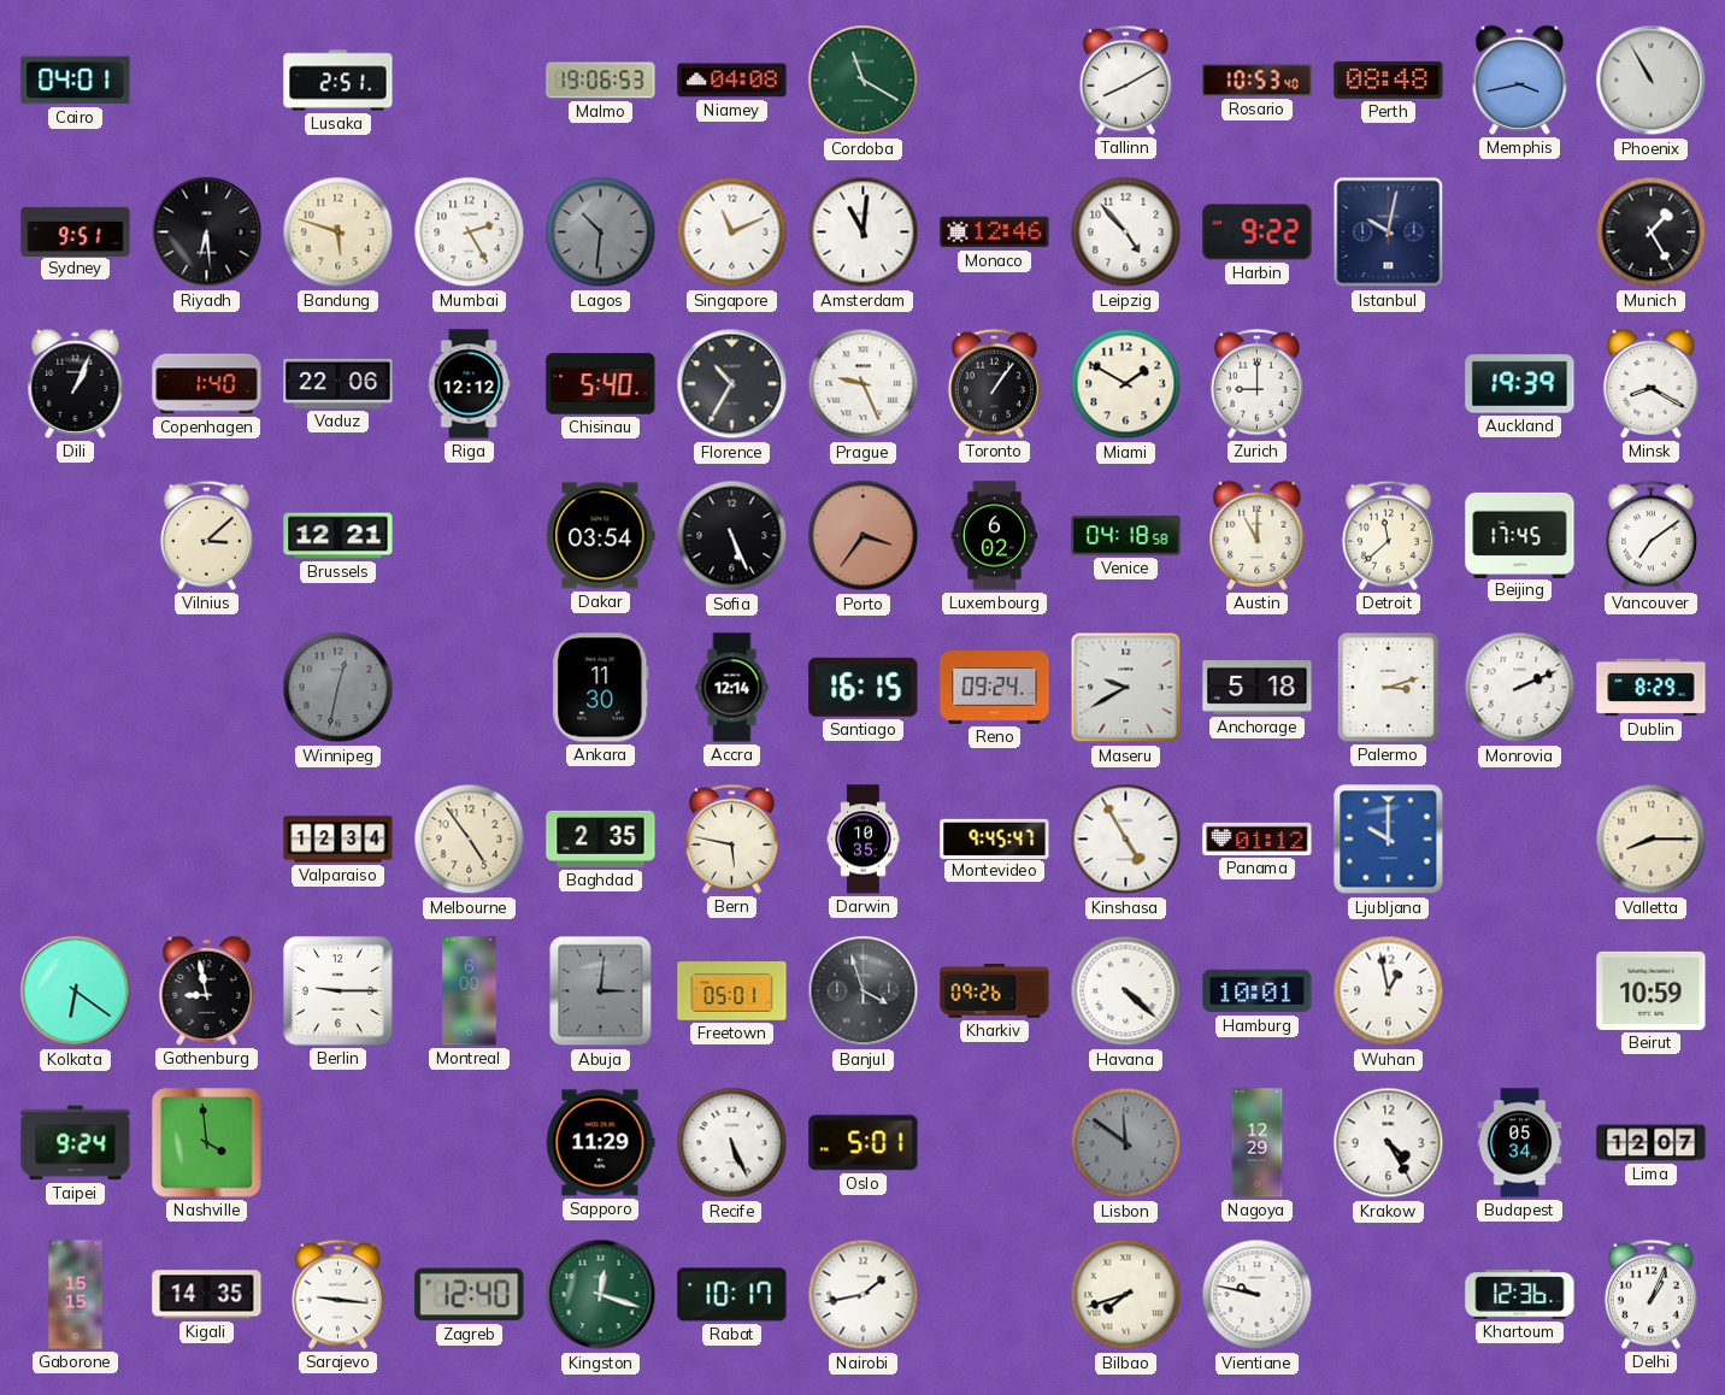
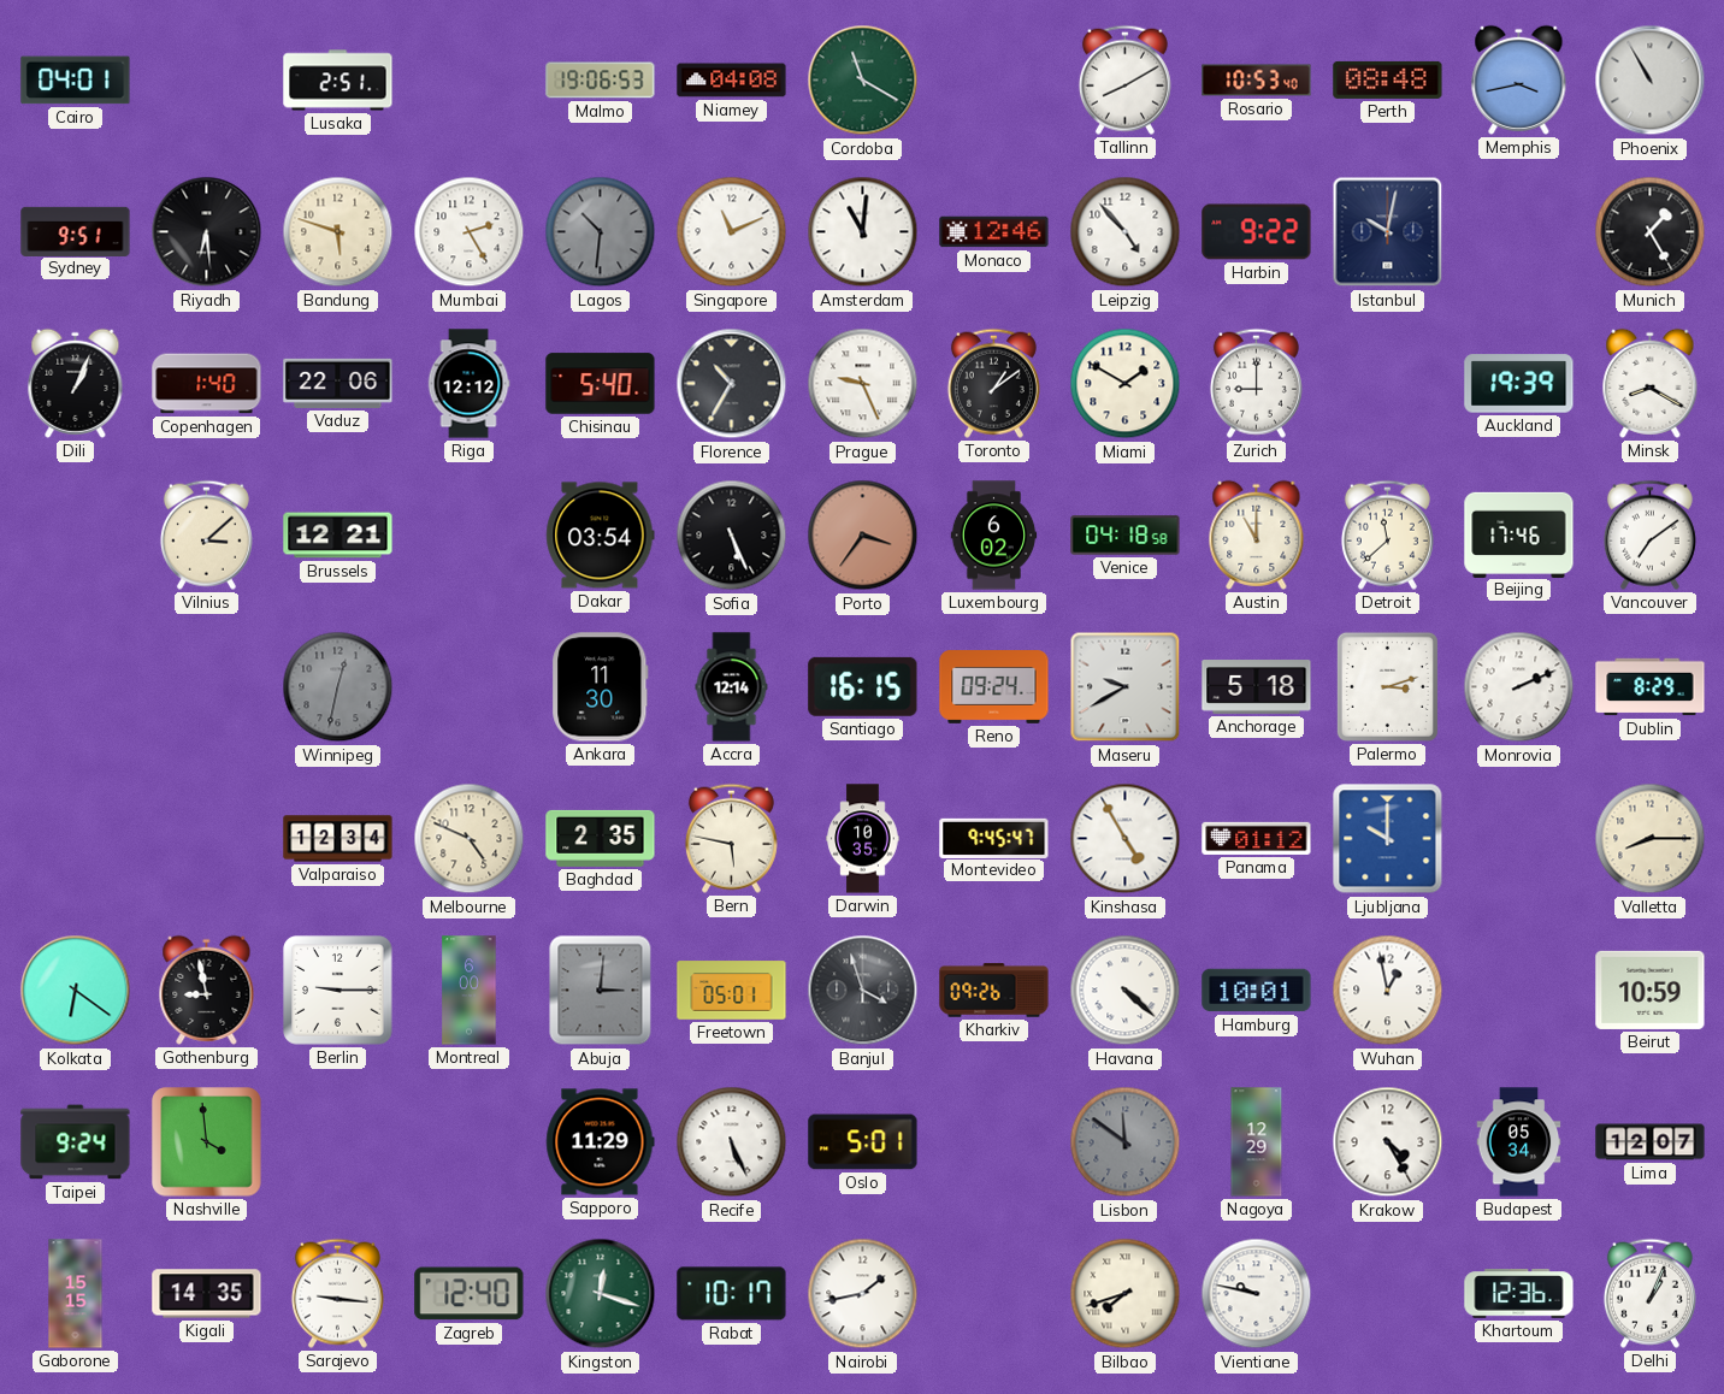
Toronto: 1:06 -> 1:09
Beijing: 17:45 -> 17:46
Melbourne: 4:54 -> 4:49
